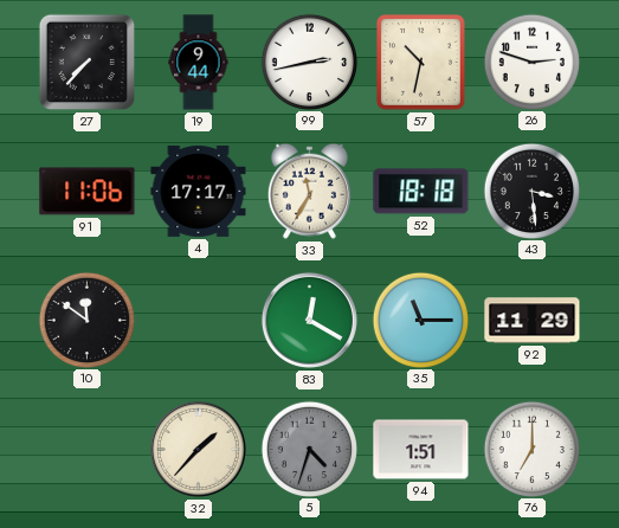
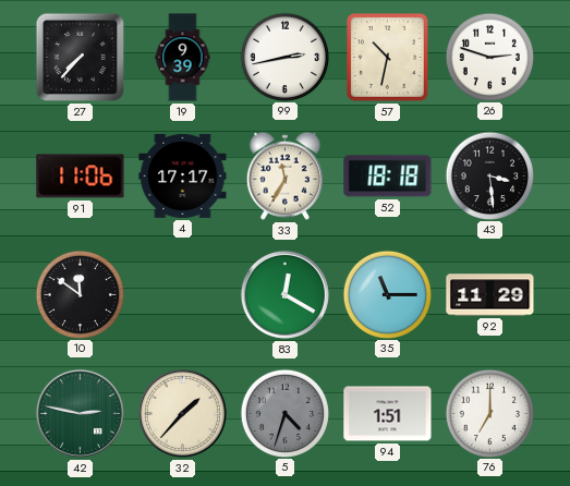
19: 9:44 -> 9:39
42: none -> 2:47
